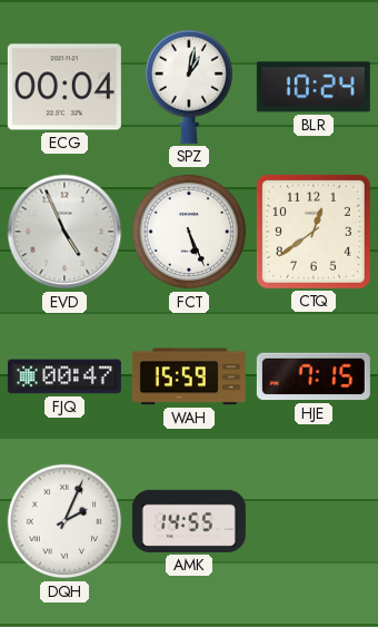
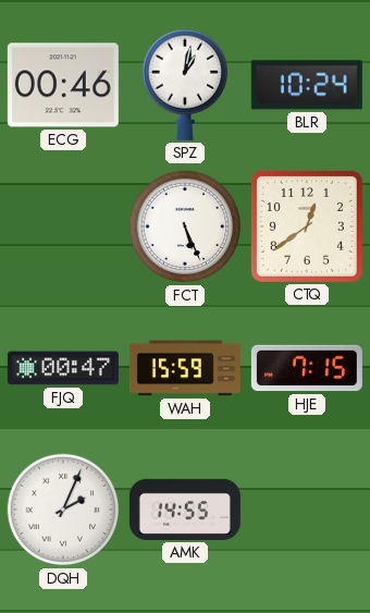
ECG: 00:04 -> 00:46
EVD: 4:56 -> none
